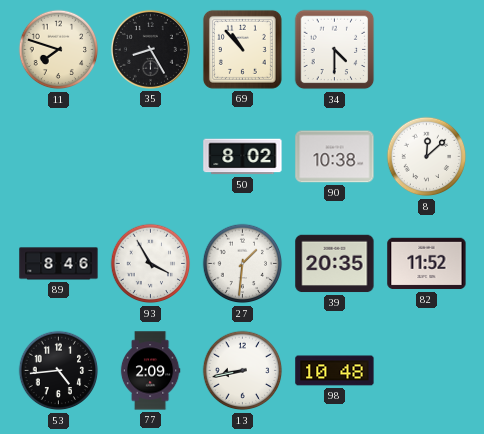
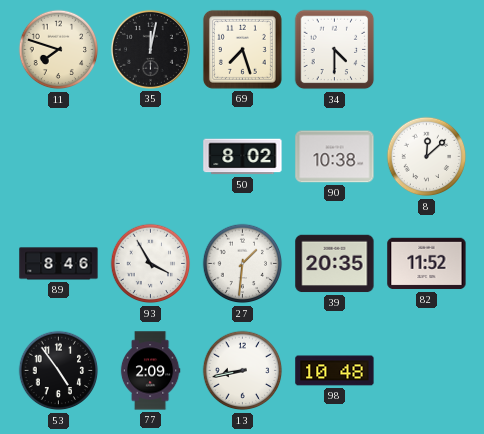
35: 8:25 -> 12:02
69: 10:53 -> 7:27
53: 4:44 -> 4:54
